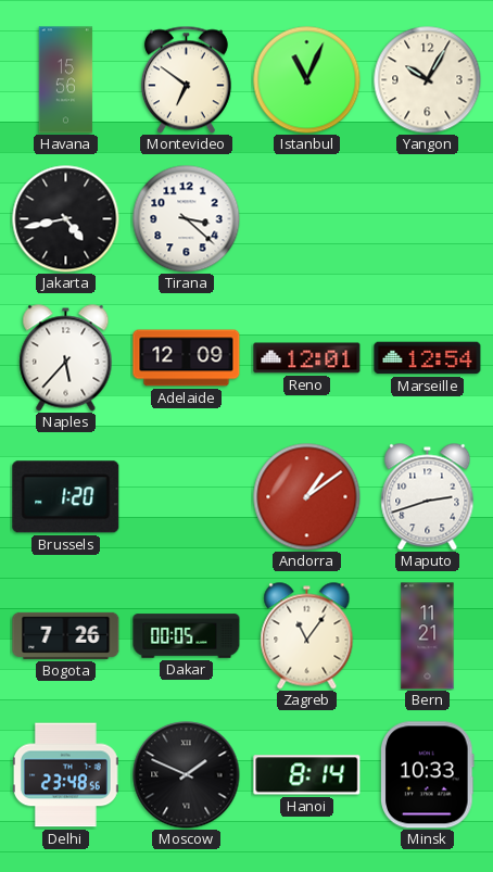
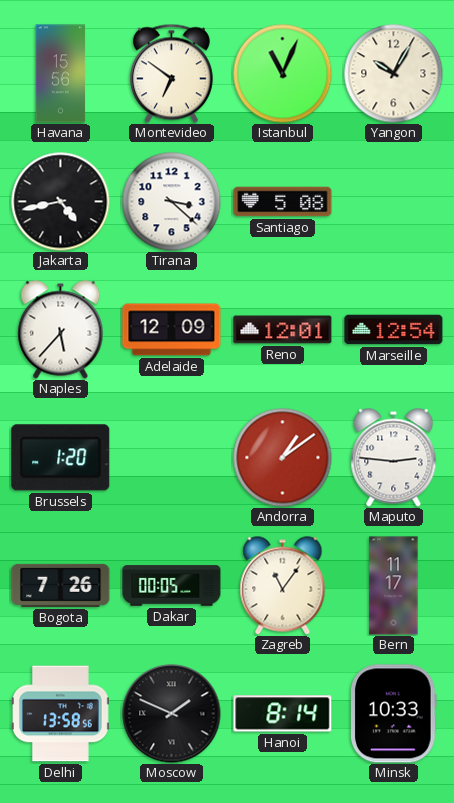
Santiago: none -> 5:08
Maputo: 2:42 -> 2:46
Bern: 11:21 -> 11:17
Delhi: 23:48 -> 13:58
